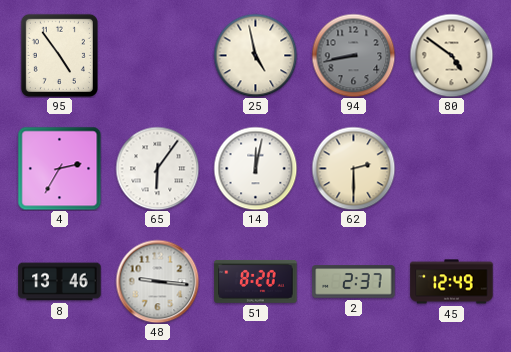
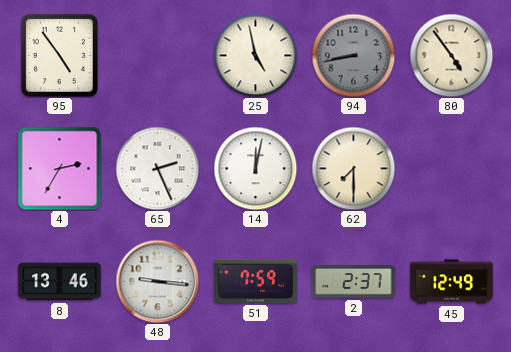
80: 4:51 -> 4:54
65: 6:06 -> 2:26
62: 2:30 -> 7:30
51: 8:20 -> 7:59
